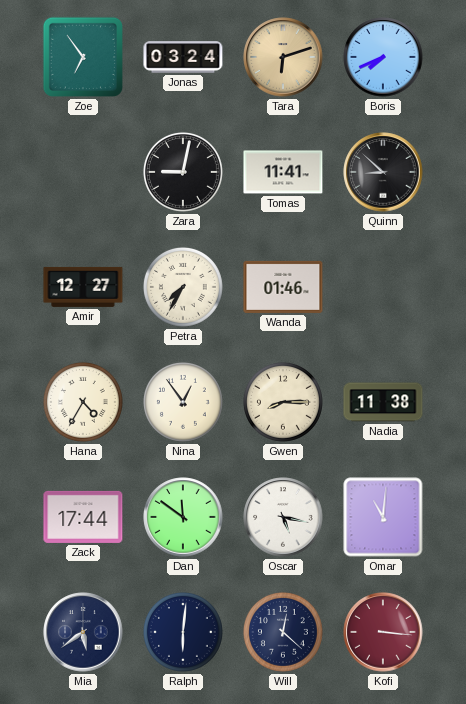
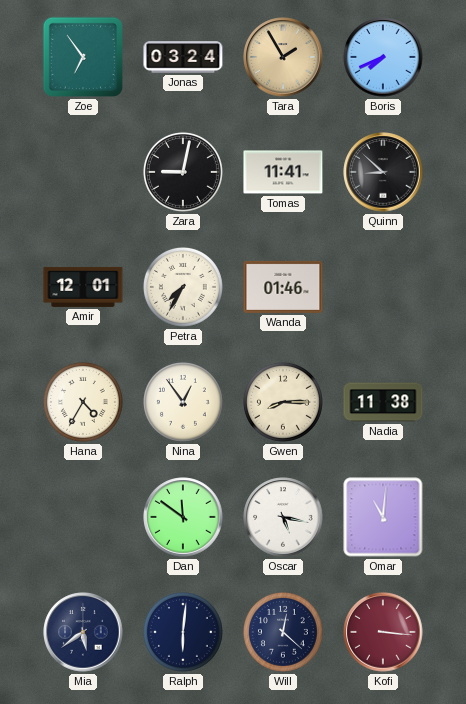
Tara: 6:12 -> 1:55
Amir: 12:27 -> 12:01
Zack: 17:44 -> none
